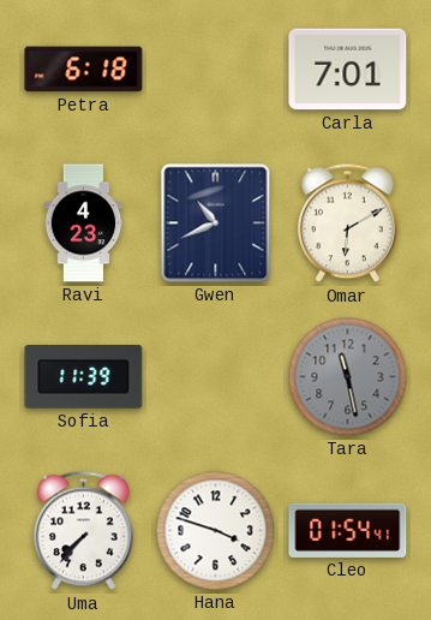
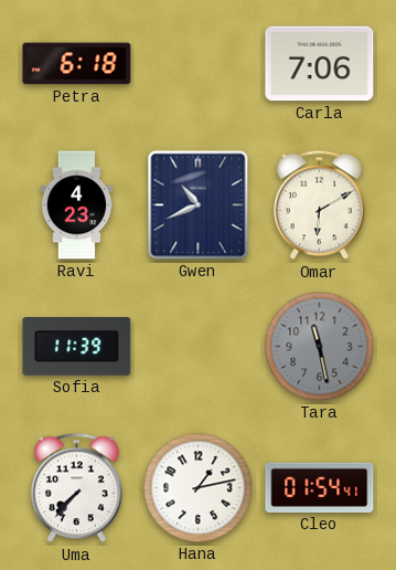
Carla: 7:01 -> 7:06
Hana: 3:48 -> 1:13
